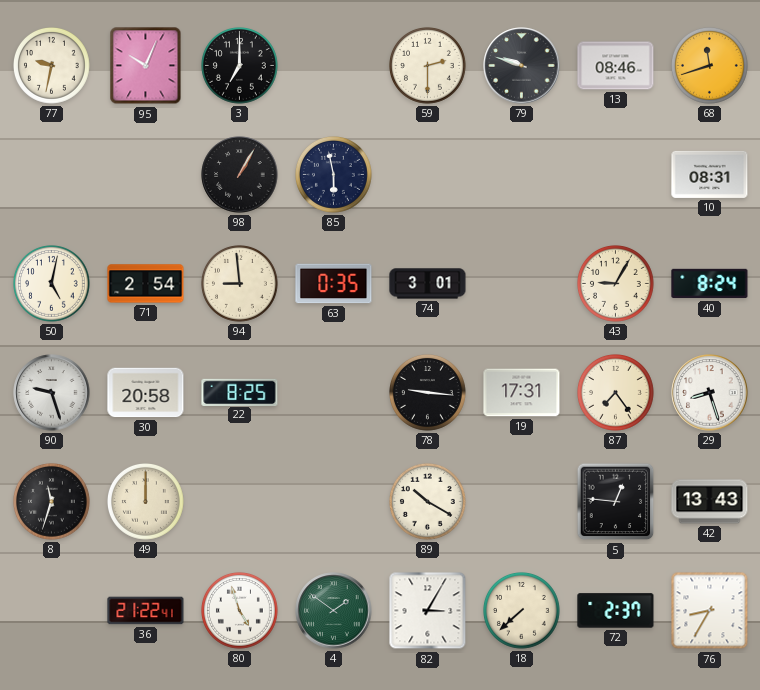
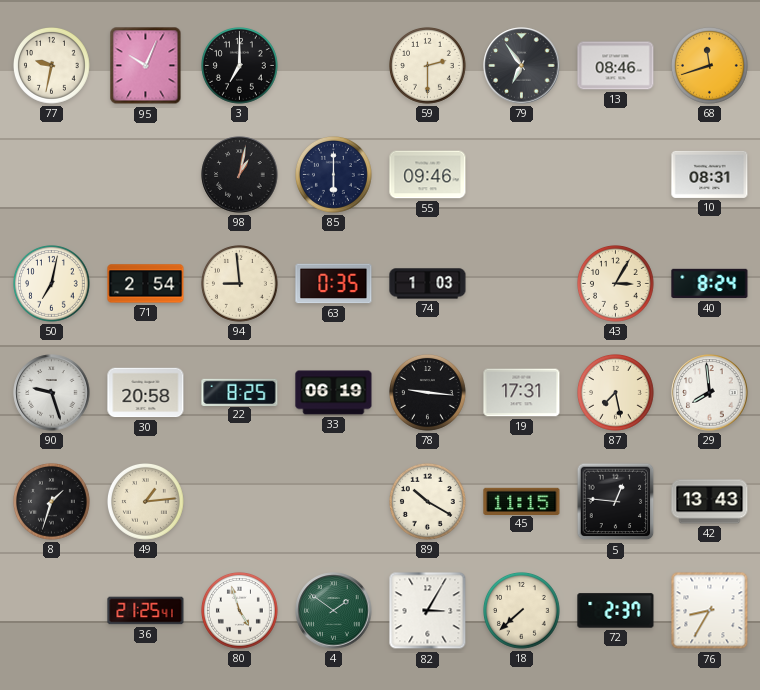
79: 9:48 -> 6:54
98: 1:05 -> 1:02
85: 5:58 -> 6:00
55: none -> 09:46
50: 5:02 -> 7:02
74: 3:01 -> 1:03
43: 9:05 -> 3:05
33: none -> 06:19
87: 7:24 -> 7:28
29: 8:27 -> 7:59
8: 11:33 -> 1:33
49: 12:00 -> 1:14
45: none -> 11:15
36: 21:22 -> 21:25
